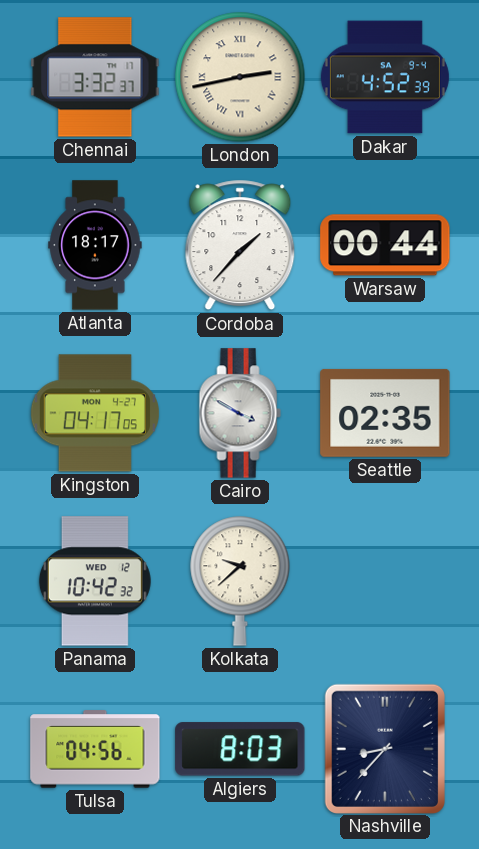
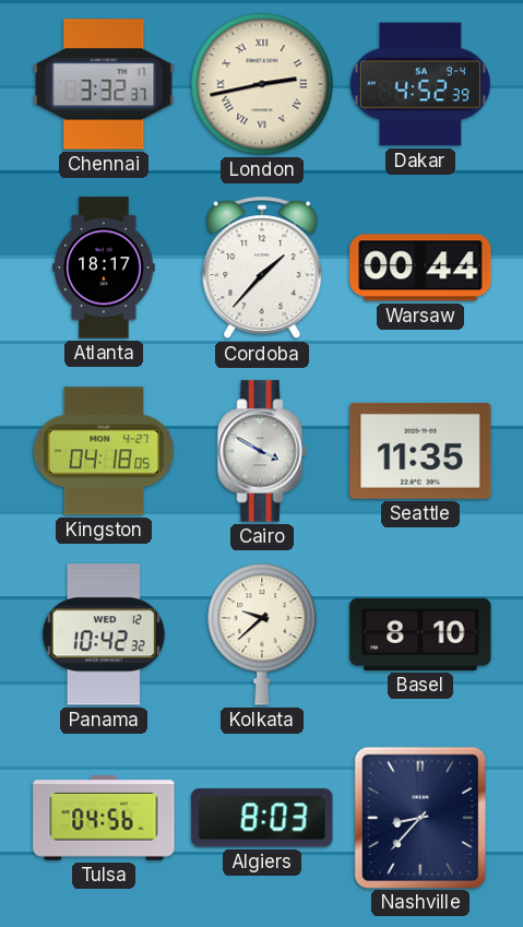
Kingston: 04:17 -> 04:18
Seattle: 02:35 -> 11:35
Basel: none -> 8:10
